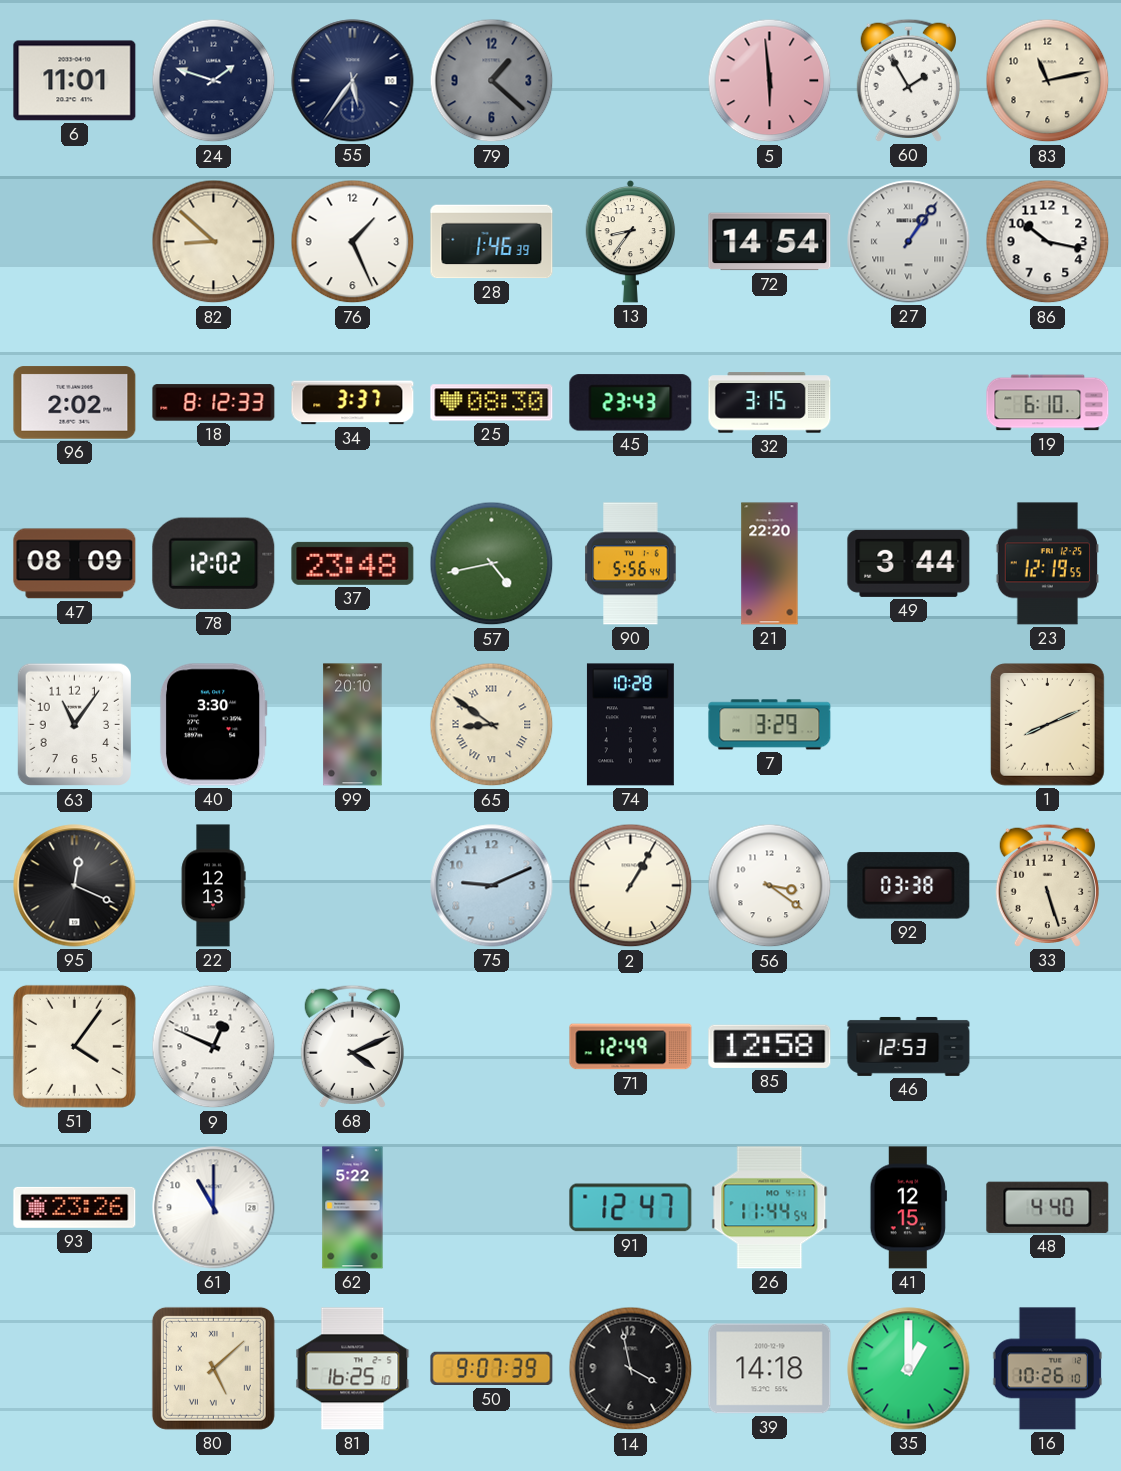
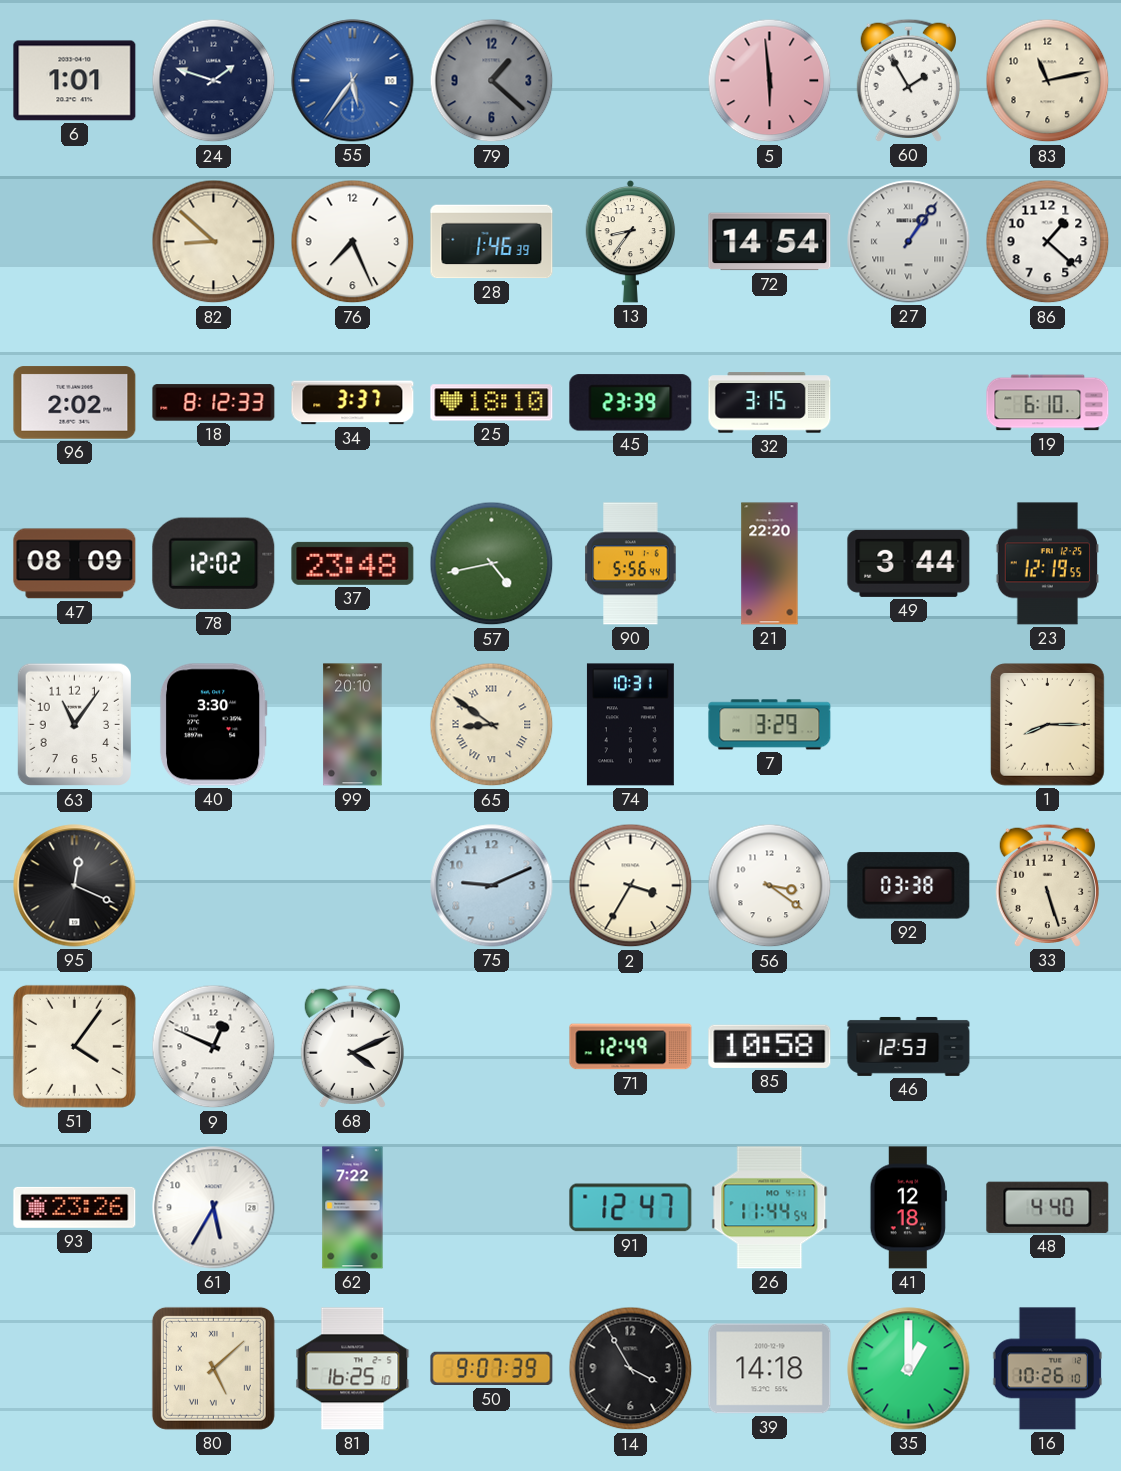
6: 11:01 -> 1:01
55 dial: navy -> blue
76: 1:26 -> 7:26
86: 10:17 -> 1:22
25: 08:30 -> 18:10
45: 23:43 -> 23:39
74: 10:28 -> 10:31
1: 8:11 -> 8:15
22: 12:13 -> none
2: 1:05 -> 3:35
85: 12:58 -> 10:58
61: 11:00 -> 5:35
62: 5:22 -> 7:22
41: 12:15 -> 12:18
14: 3:58 -> 3:55
